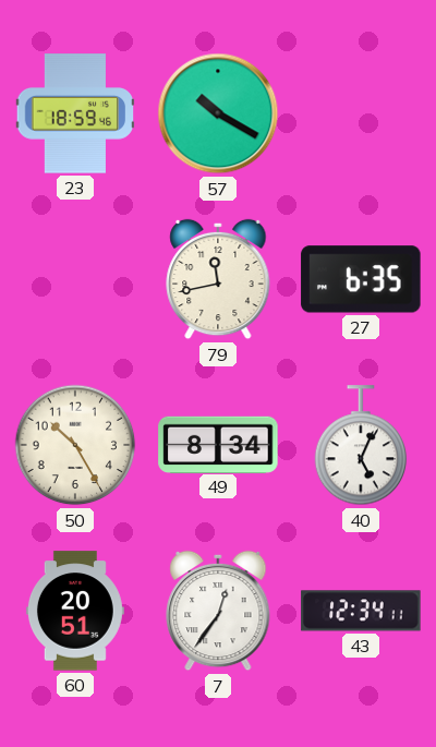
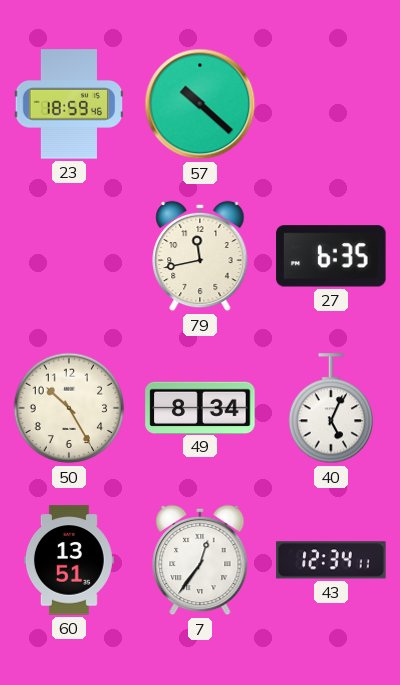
57: 10:20 -> 10:22
60: 20:51 -> 13:51
